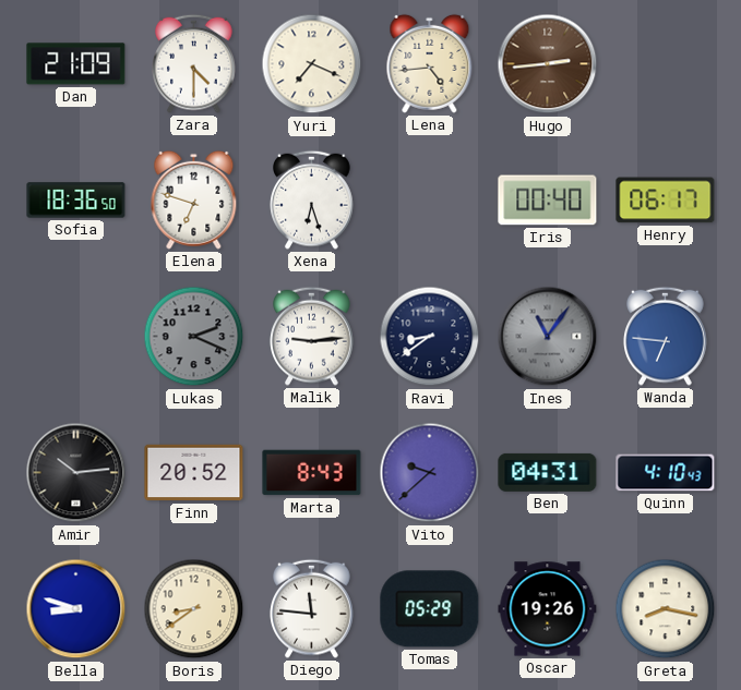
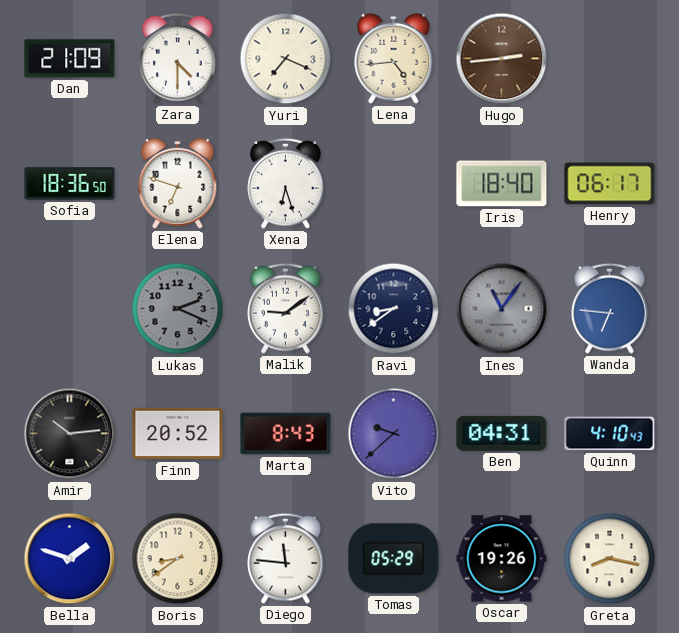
Iris: 00:40 -> 18:40
Malik: 9:14 -> 9:09
Bella: 8:48 -> 1:48
